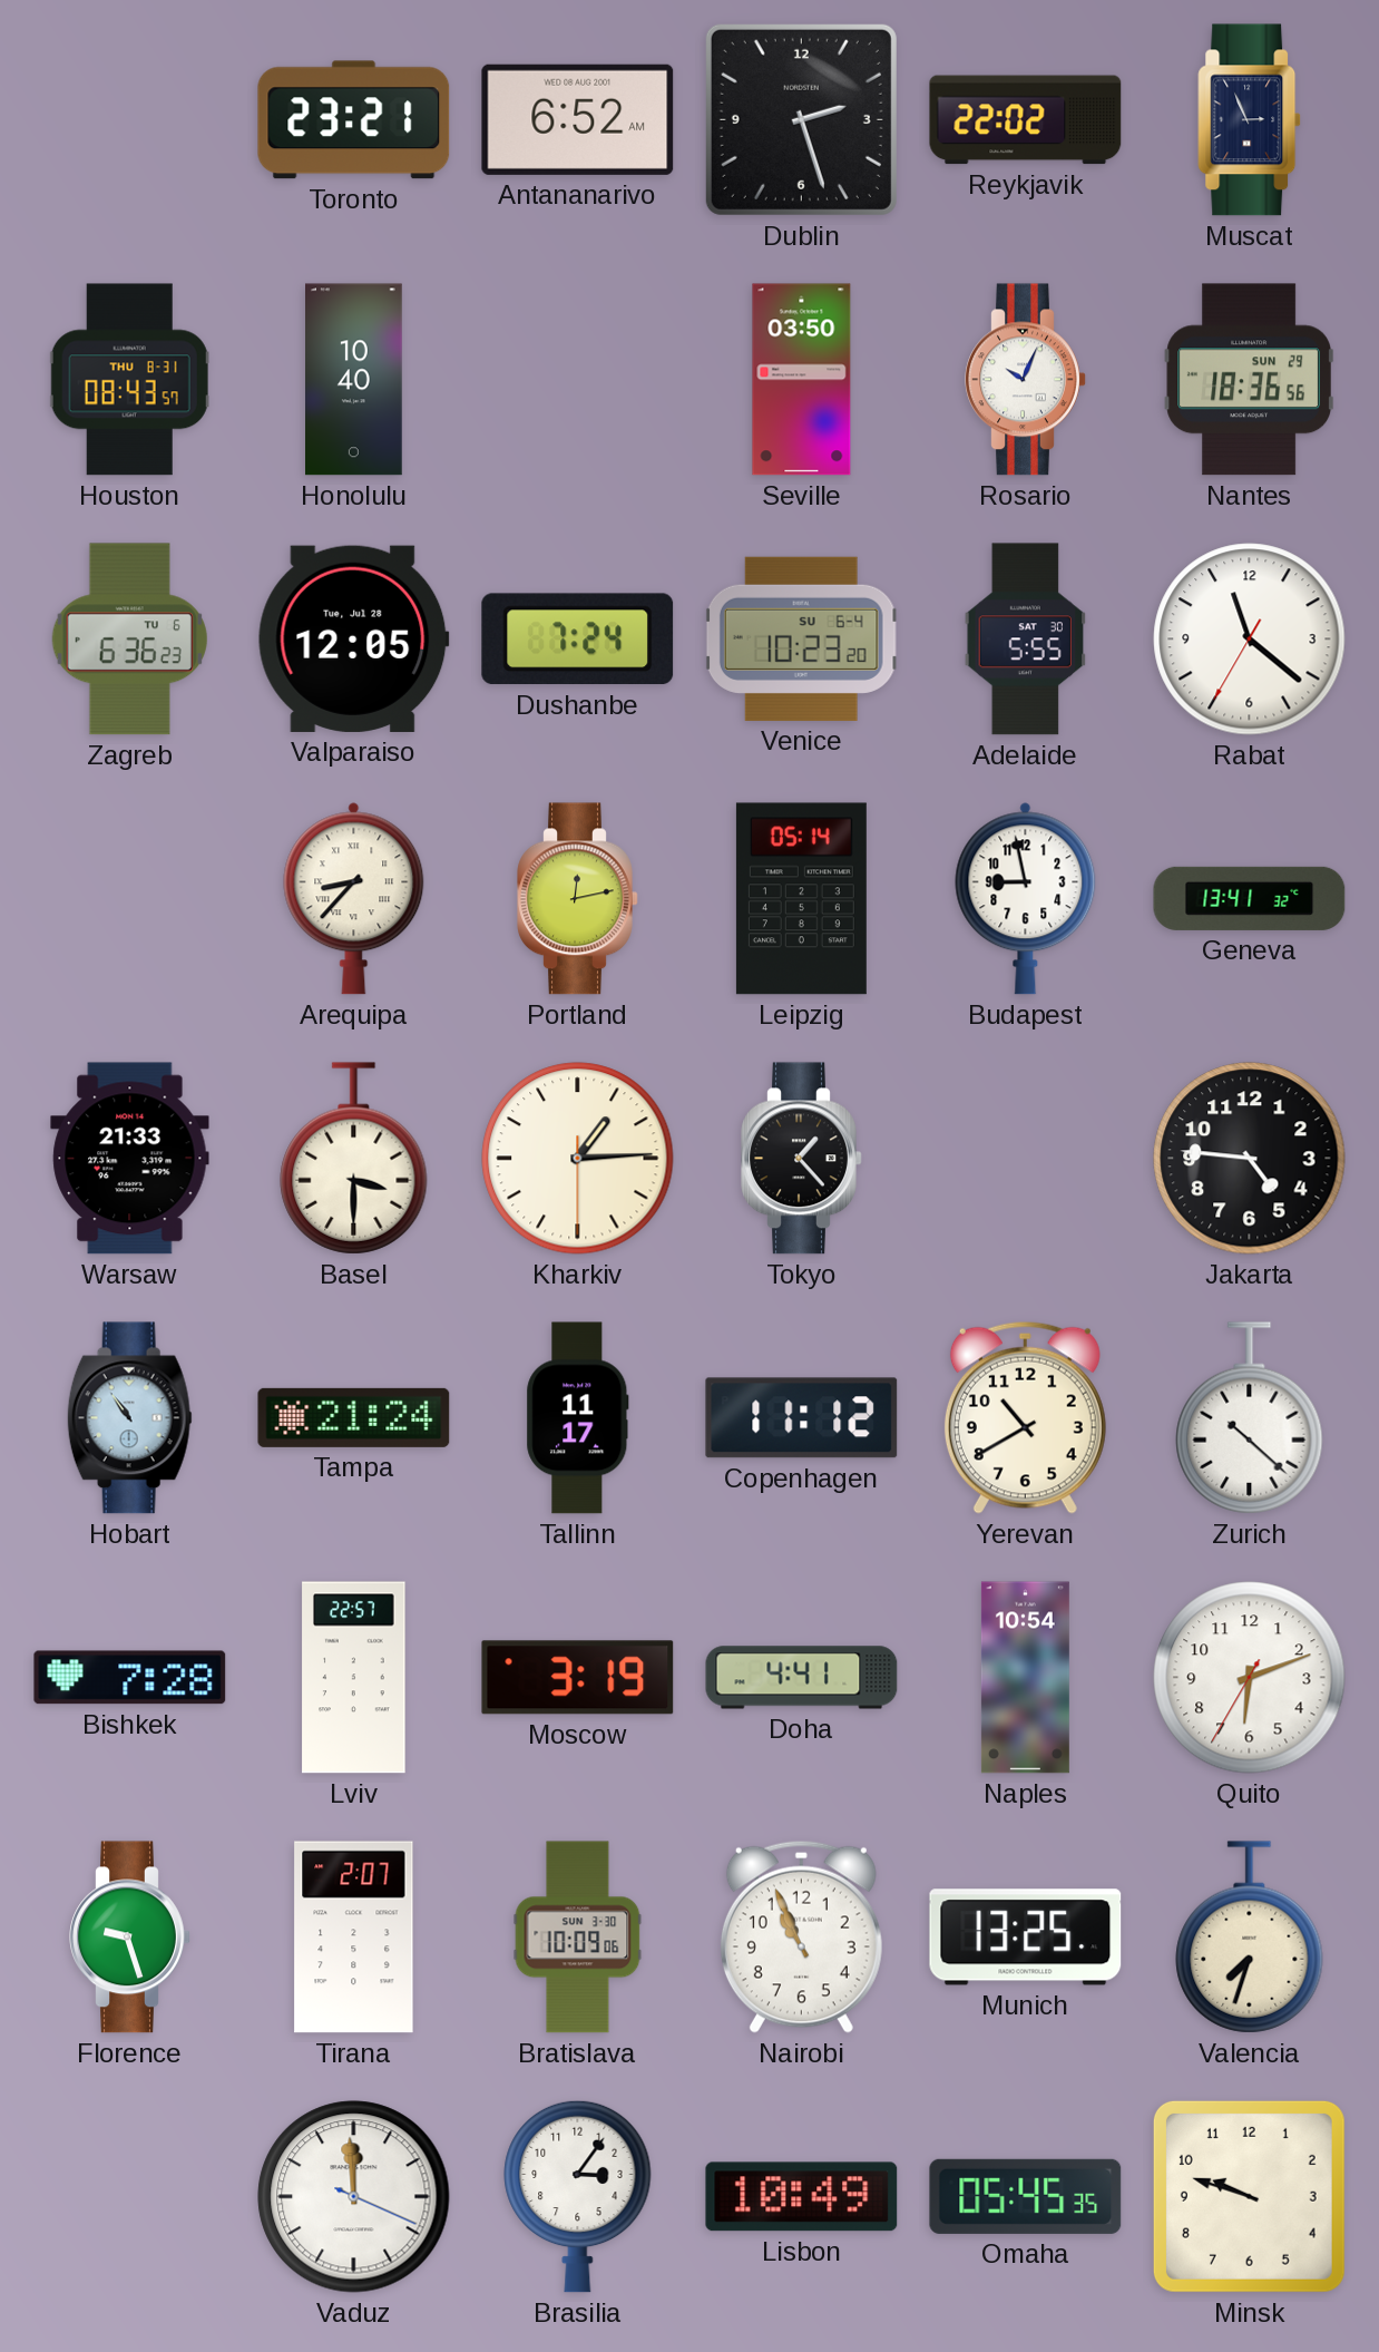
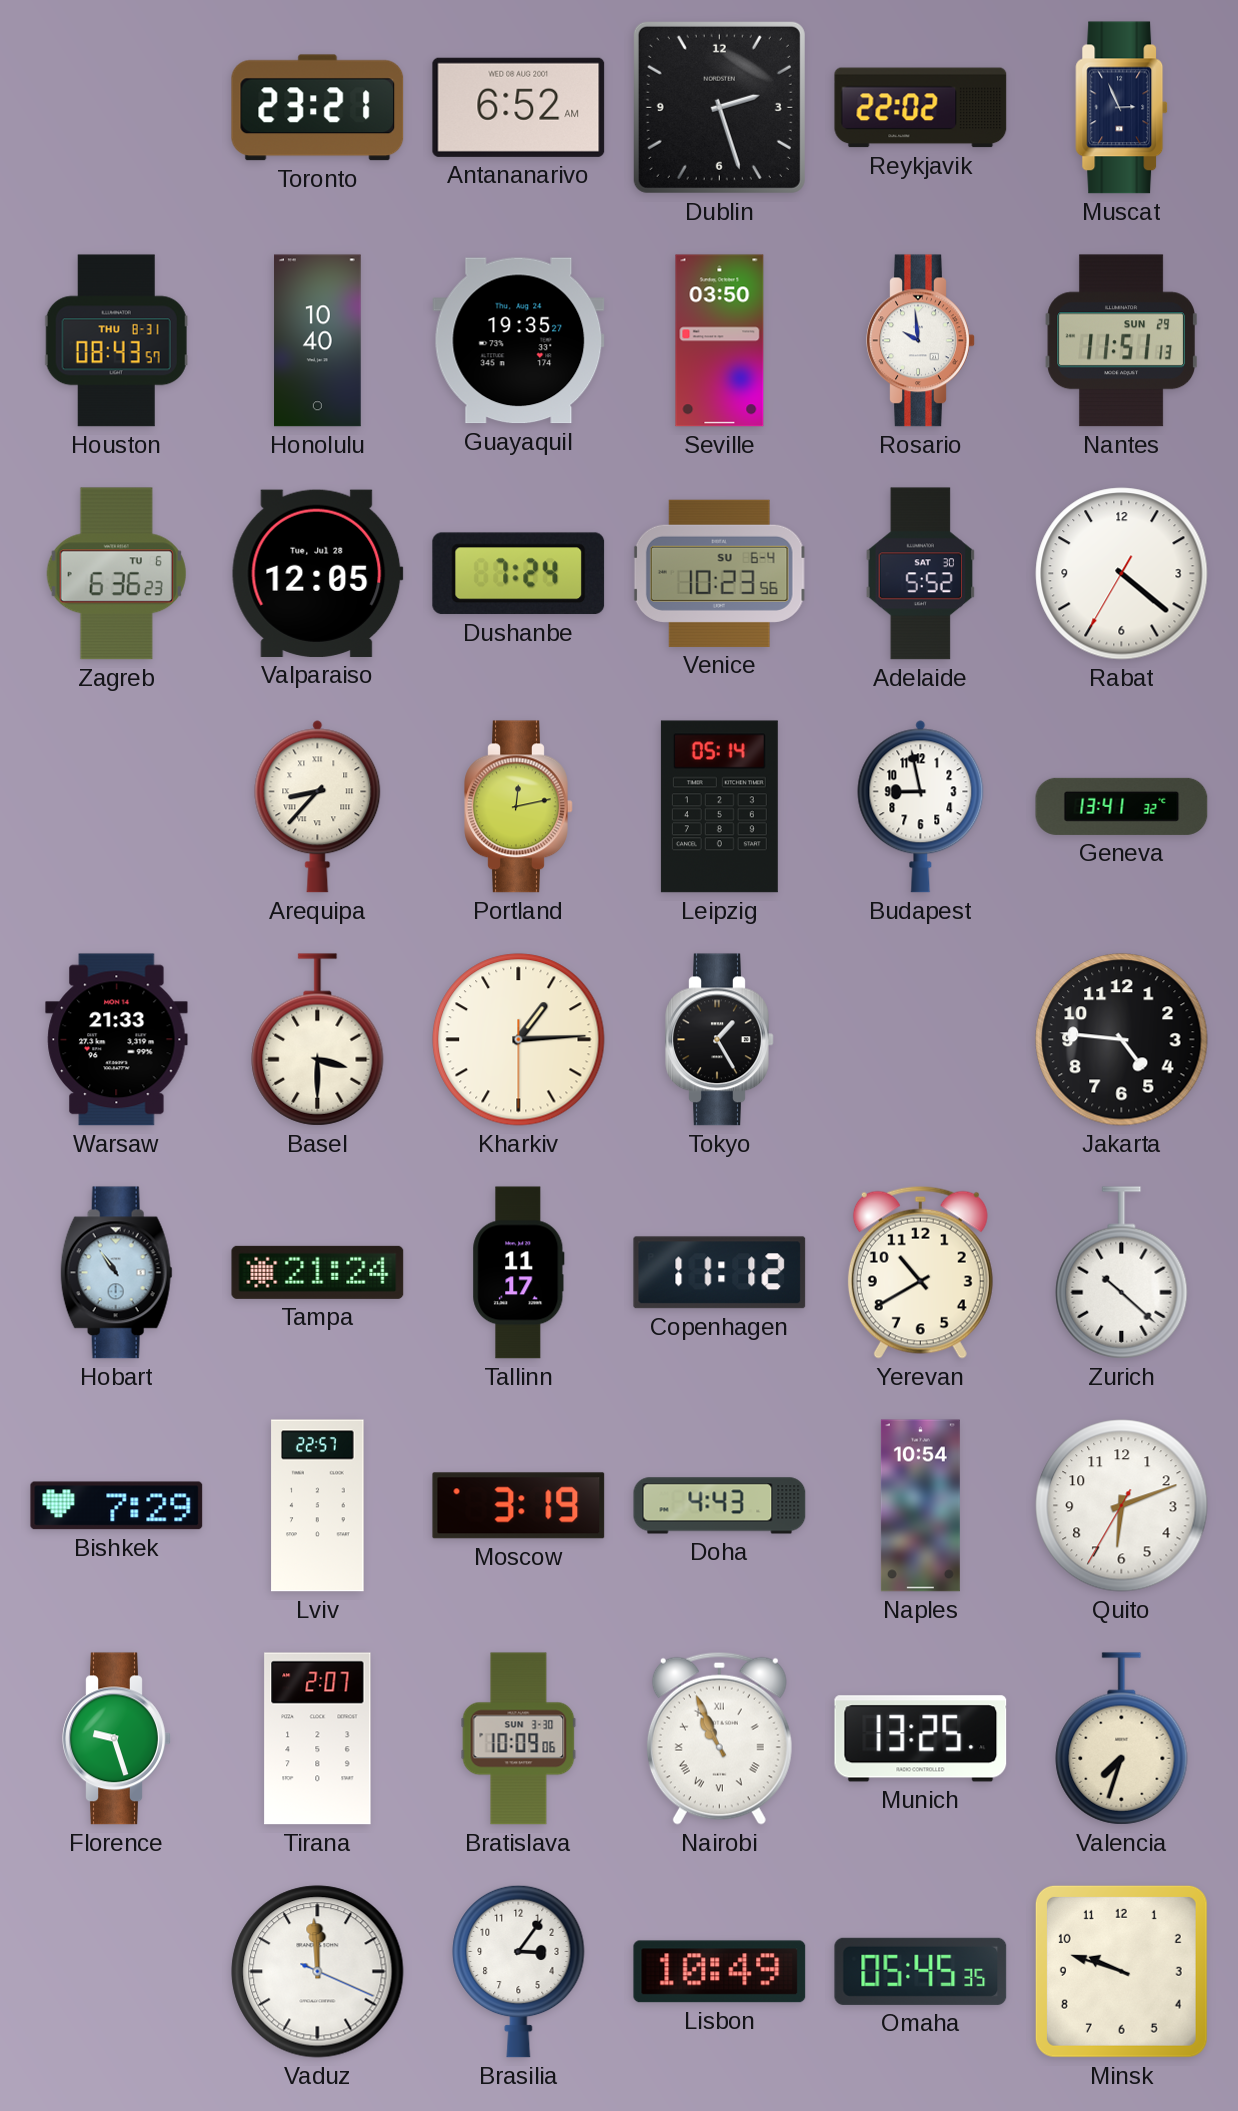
Guayaquil: none -> 19:35
Rosario: 10:04 -> 9:59
Nantes: 18:36 -> 11:51
Venice: 10:23:20 -> 10:23:56
Adelaide: 5:55 -> 5:52
Rabat: 11:21 -> 4:21
Tokyo: 1:23 -> 1:25
Bishkek: 7:28 -> 7:29
Doha: 4:41 -> 4:43
Nairobi numerals: Arabic -> Roman
